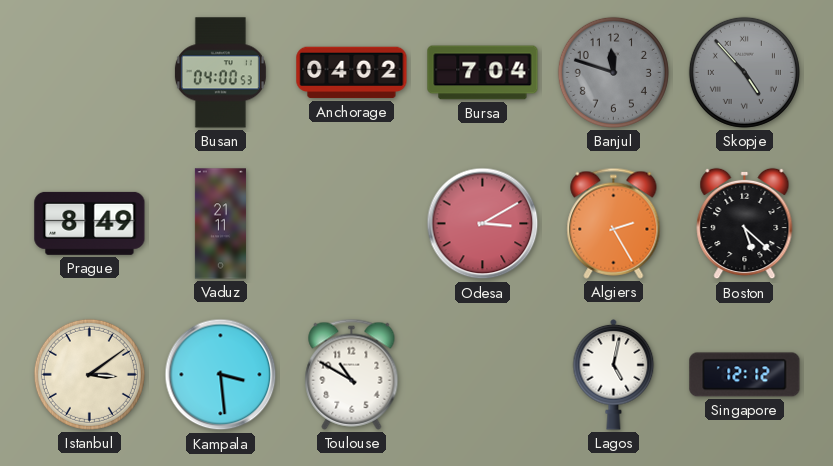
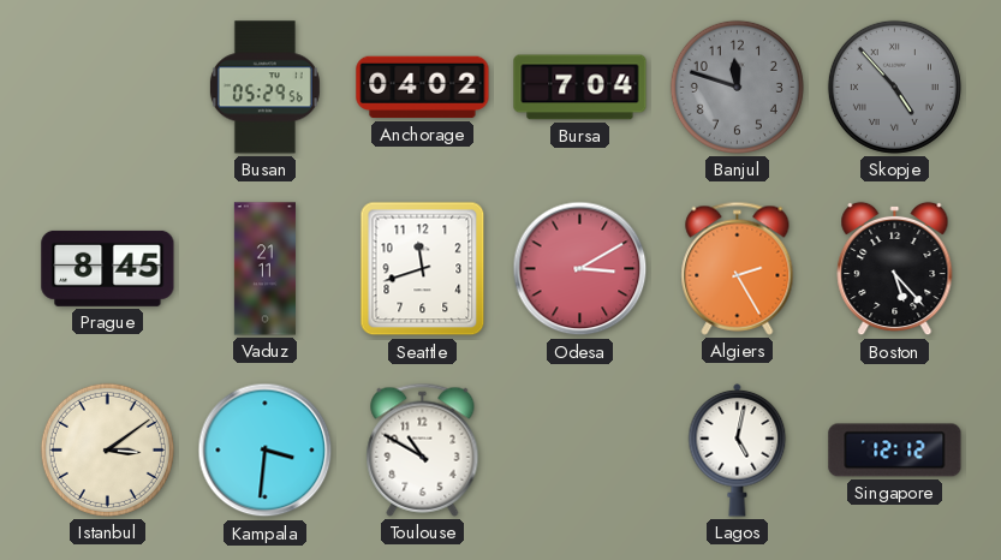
Busan: 04:00 -> 05:29
Prague: 8:49 -> 8:45
Seattle: none -> 11:42
Boston: 5:22 -> 5:23
Kampala: 3:29 -> 3:31
